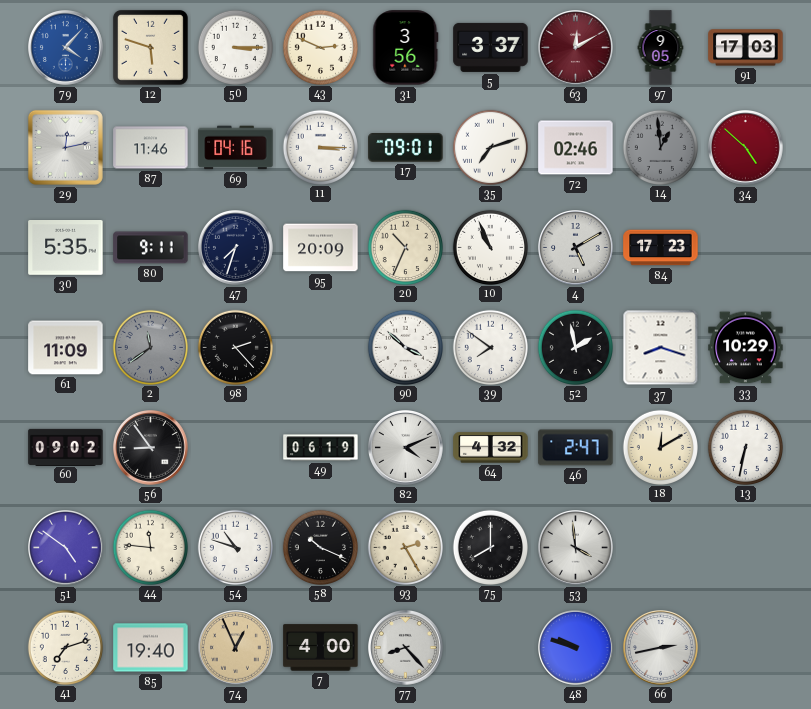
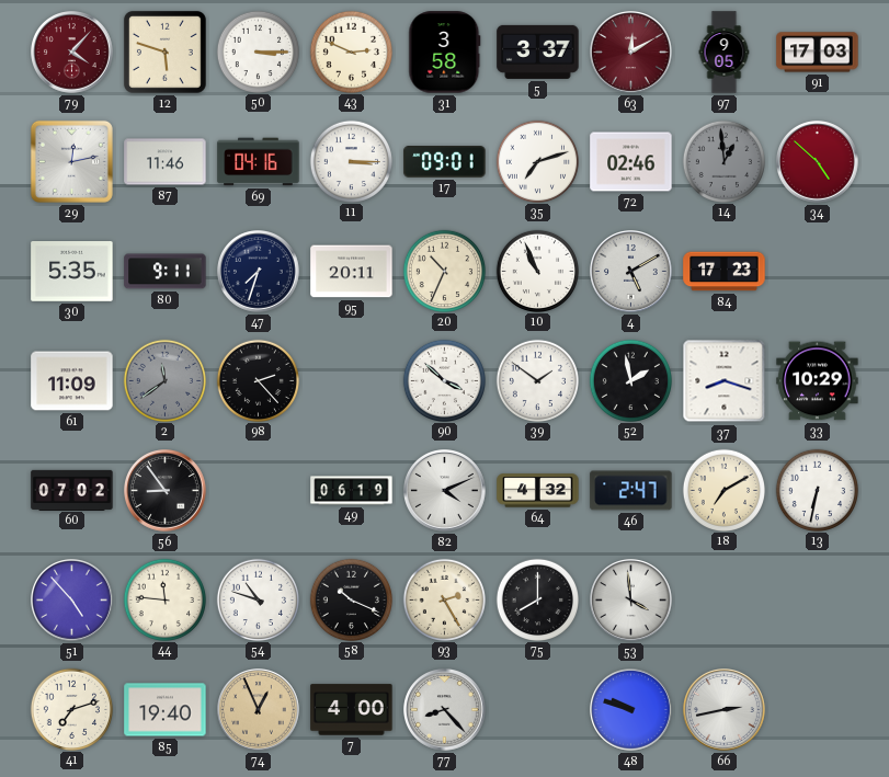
79 dial: blue -> burgundy
31: 3:56 -> 3:58
95: 20:09 -> 20:11
39: 7:51 -> 1:51
60: 09:02 -> 07:02
18: 12:10 -> 7:10
51: 4:51 -> 4:53
